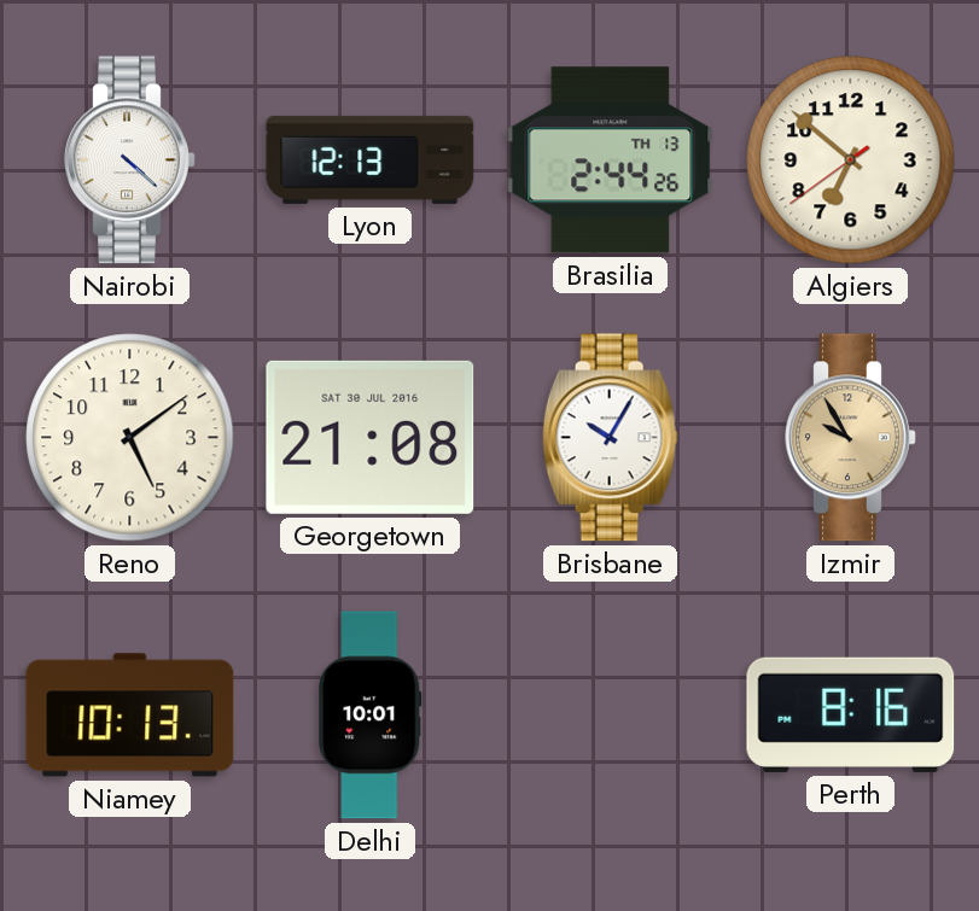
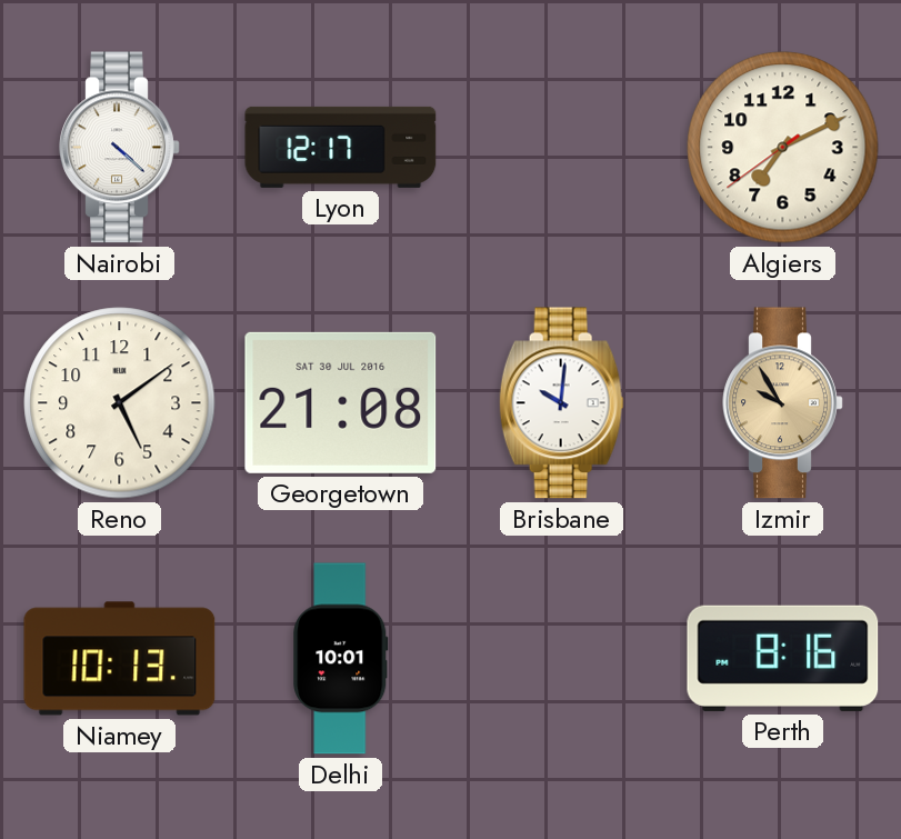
Lyon: 12:13 -> 12:17
Brasilia: 2:44 -> none
Algiers: 6:51 -> 7:10
Brisbane: 10:05 -> 10:01
